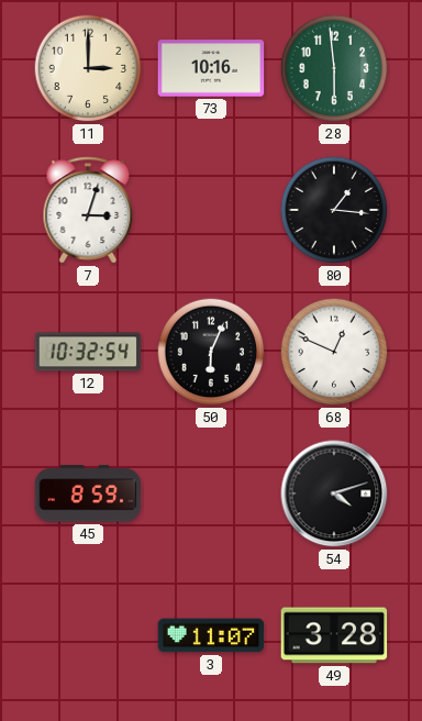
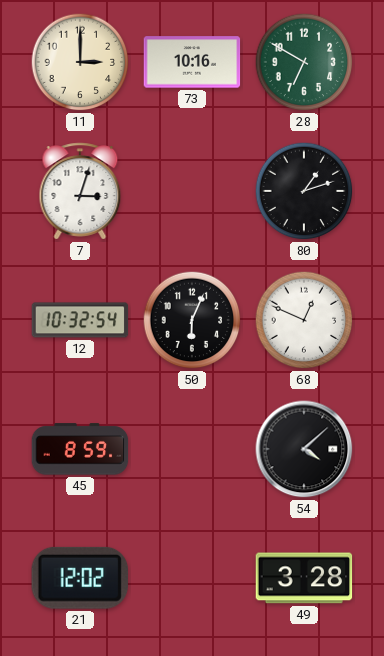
28: 5:59 -> 6:50
80: 1:16 -> 1:12
54: 4:12 -> 4:08
21: none -> 12:02
3: 11:07 -> none
